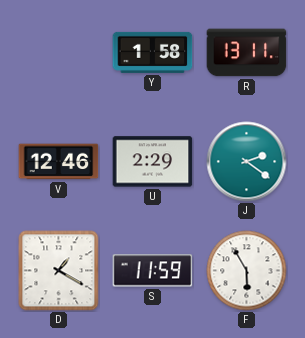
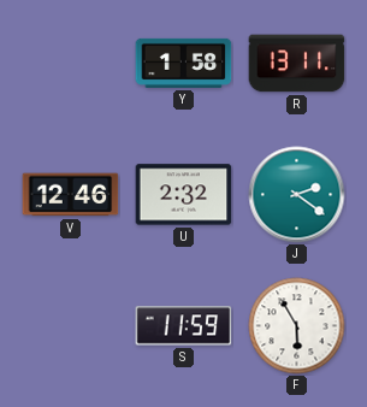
U: 2:29 -> 2:32
D: 1:20 -> none
